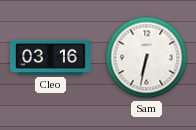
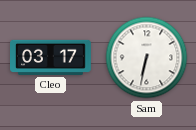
Cleo: 03:16 -> 03:17
